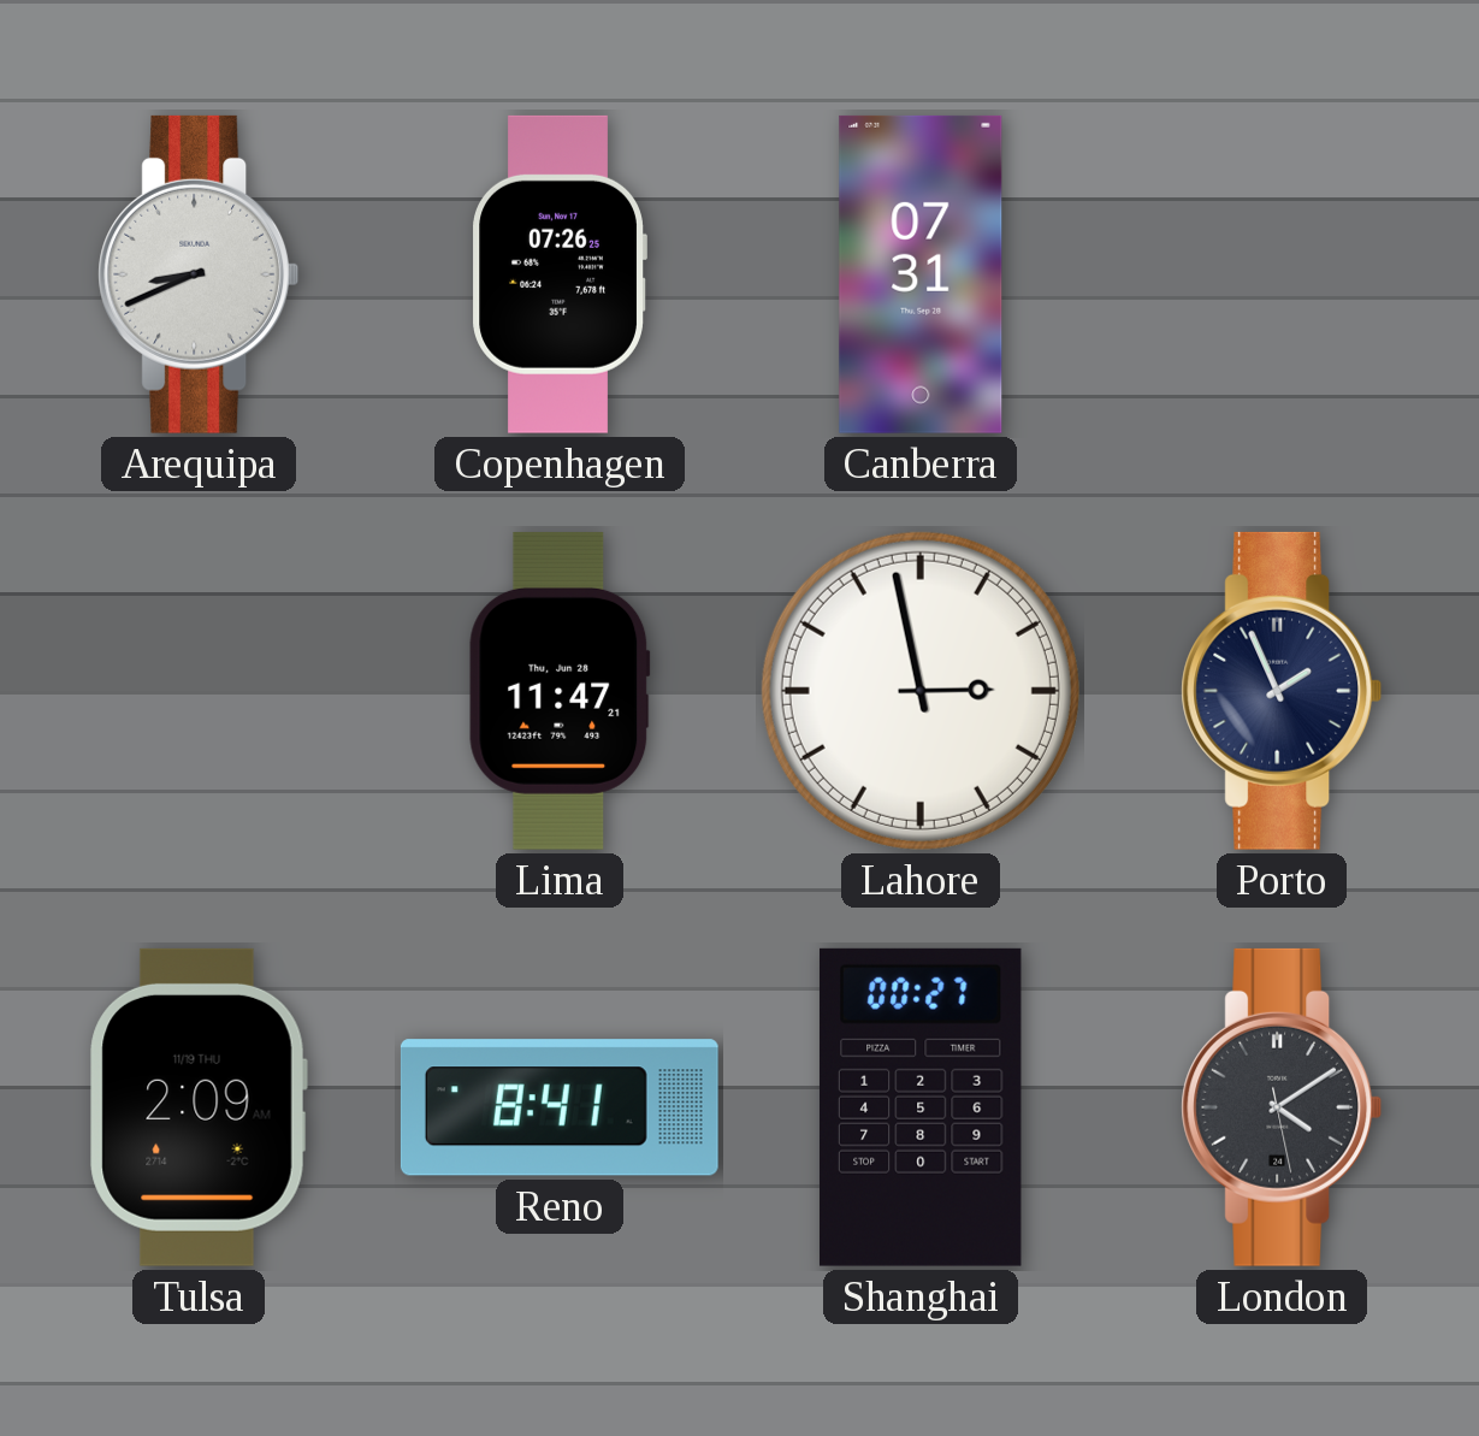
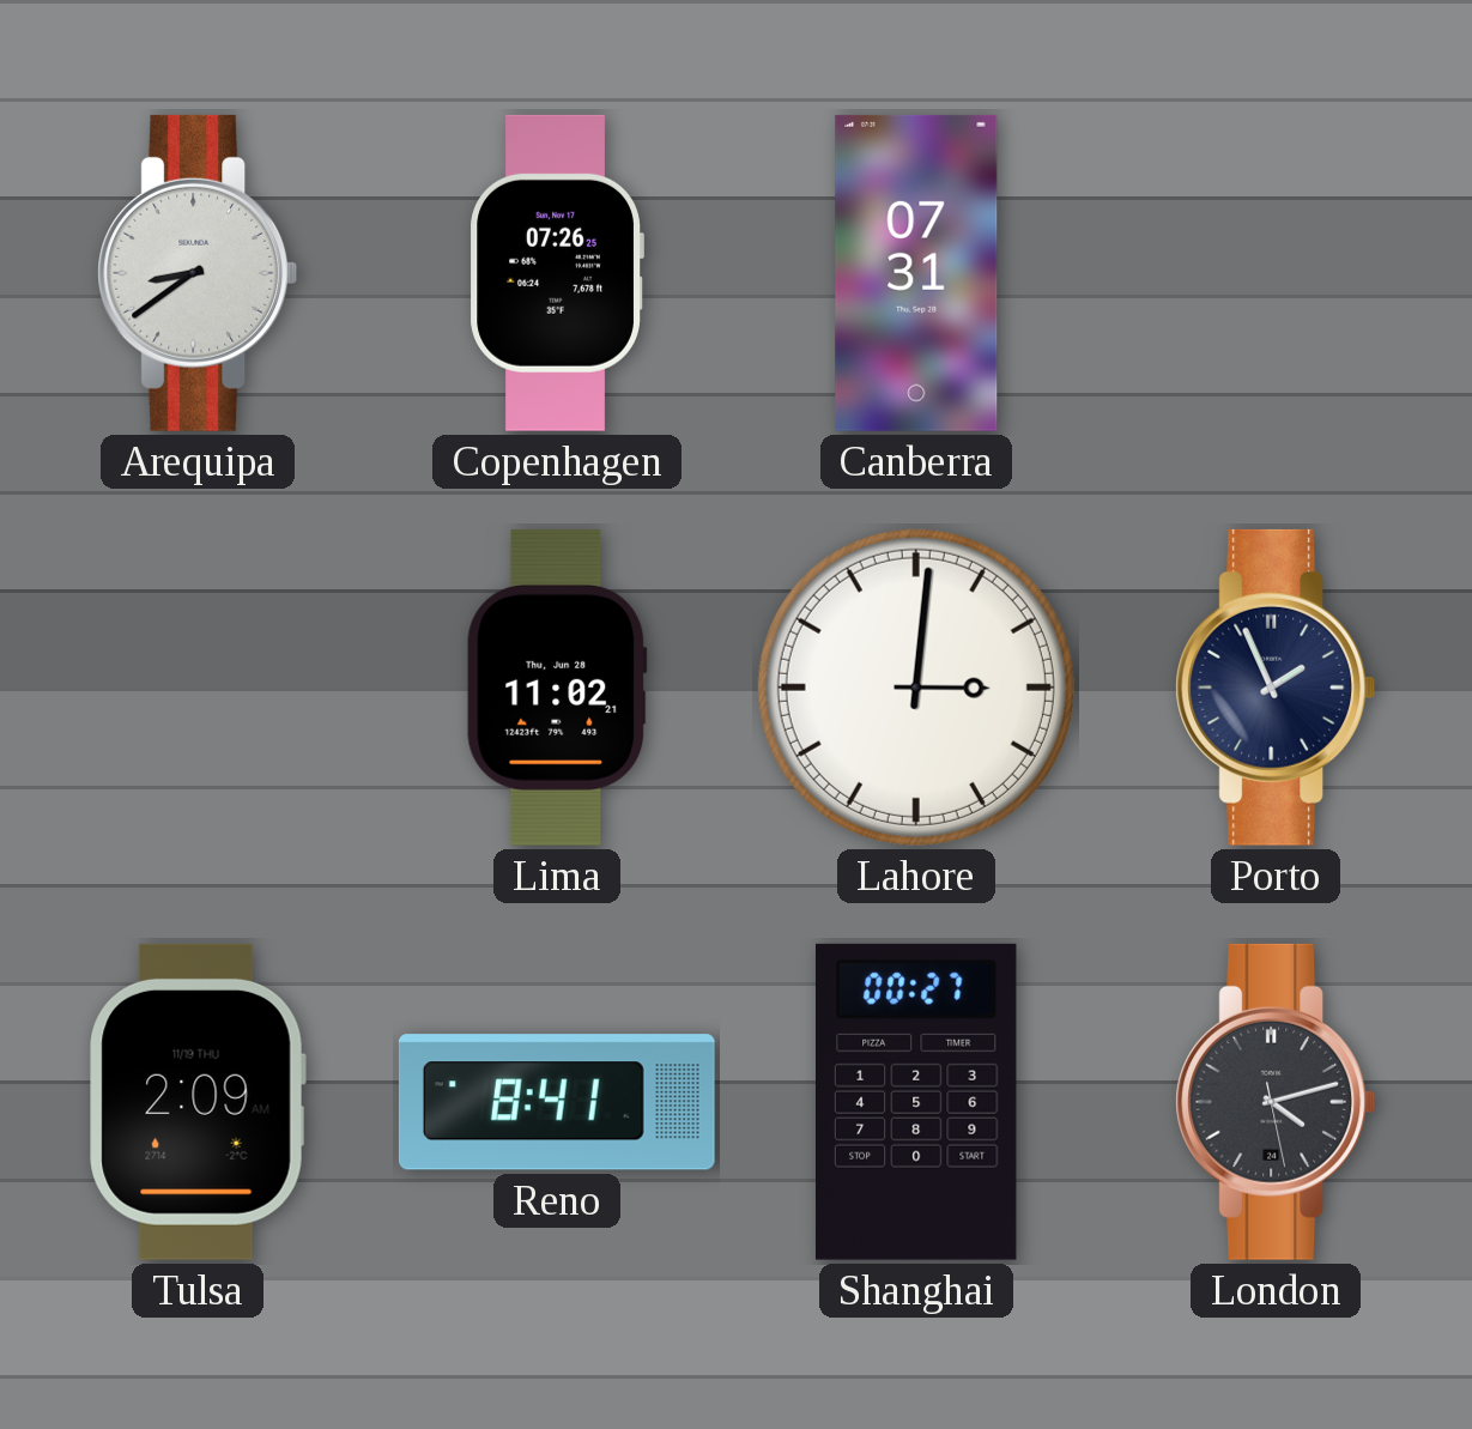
Arequipa: 8:41 -> 8:39
Lima: 11:47 -> 11:02
Lahore: 2:58 -> 3:01
London: 4:09 -> 4:12
